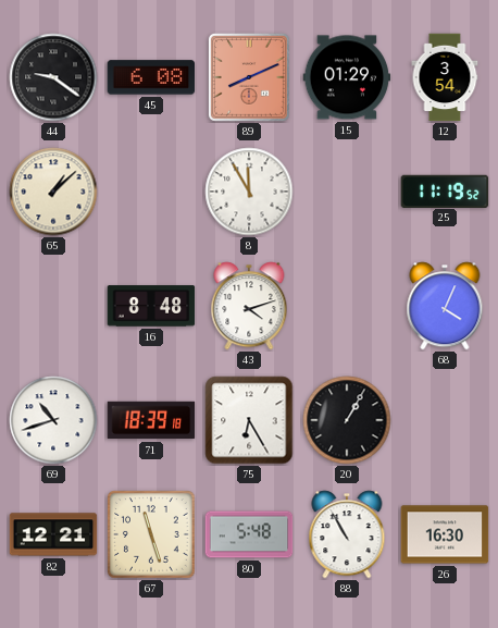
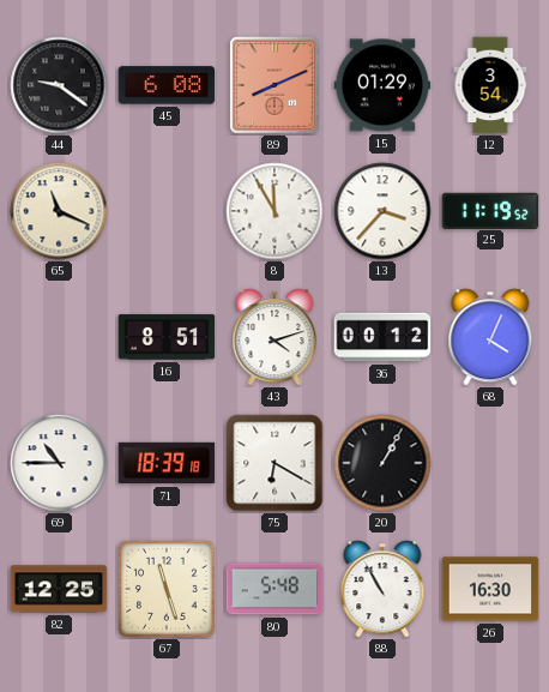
65: 1:08 -> 11:19
13: none -> 3:37
16: 8:48 -> 8:51
36: none -> 00:12
69: 10:42 -> 10:45
75: 6:25 -> 6:20
82: 12:21 -> 12:25
